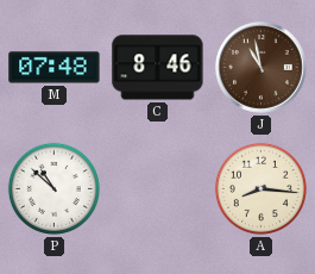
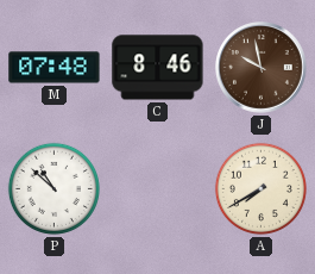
J: 10:58 -> 9:58
A: 8:16 -> 7:40
